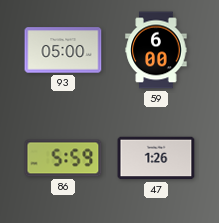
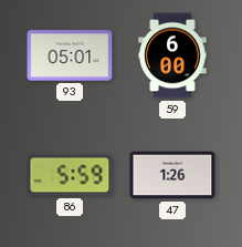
93: 05:00 -> 05:01
